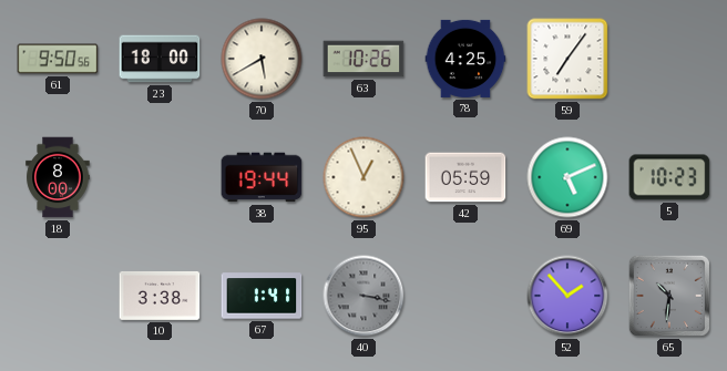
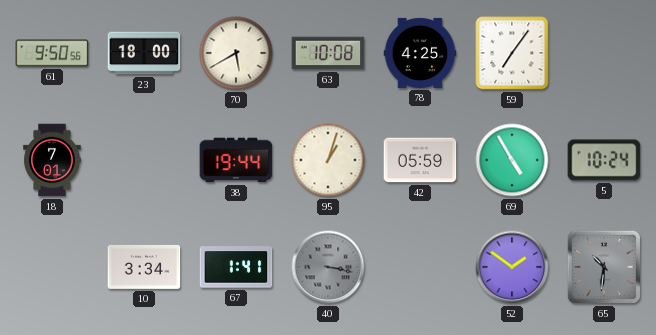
63: 10:26 -> 10:08
18: 8:00 -> 7:01
95: 12:56 -> 1:03
69: 5:11 -> 4:55
5: 10:23 -> 10:24
10: 3:38 -> 3:34
52: 1:53 -> 1:51
